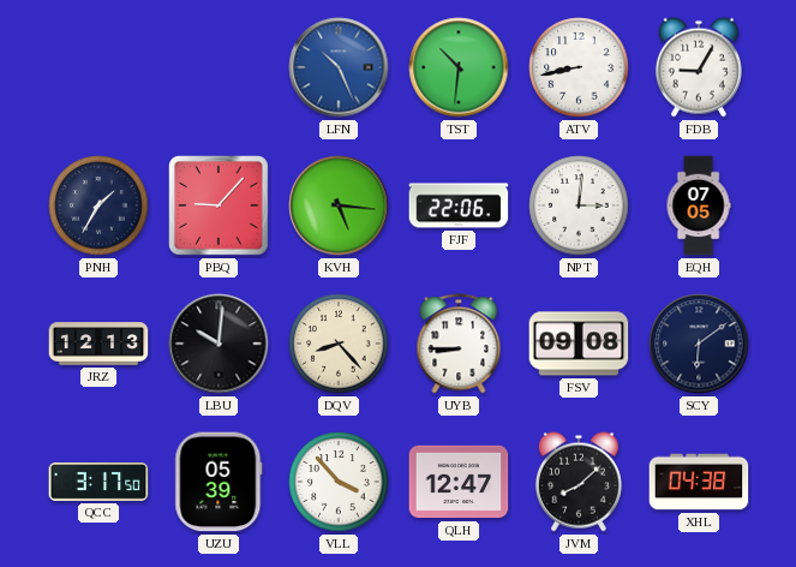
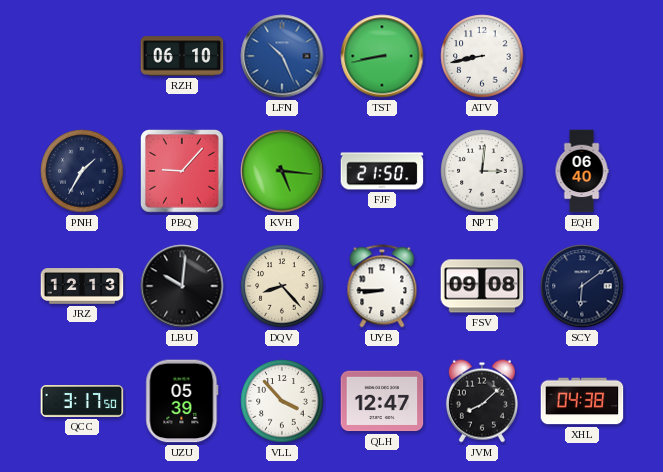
RZH: none -> 06:10
TST: 10:31 -> 8:43
FDB: 9:05 -> none
FJF: 22:06 -> 21:50
EQH: 07:05 -> 06:40
